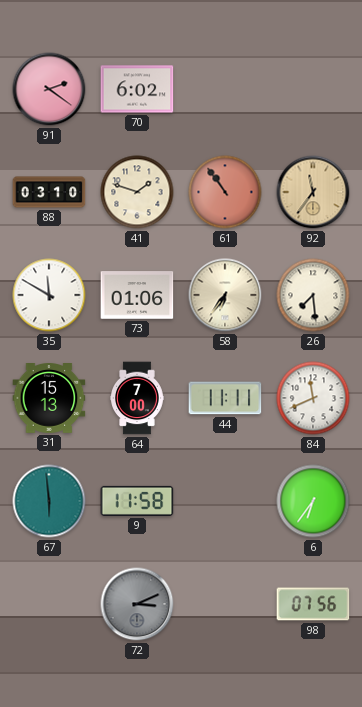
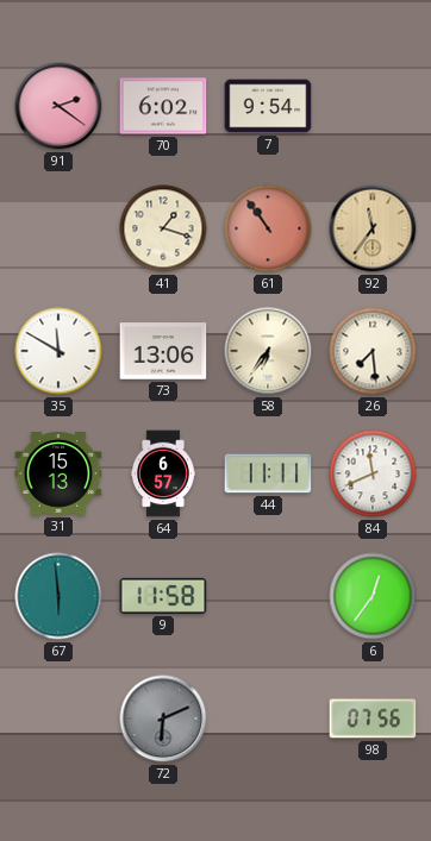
7: none -> 9:54
88: 03:10 -> none
41: 1:48 -> 1:18
73: 01:06 -> 13:06
64: 7:00 -> 6:57
6: 6:36 -> 12:36
72: 3:11 -> 6:11
